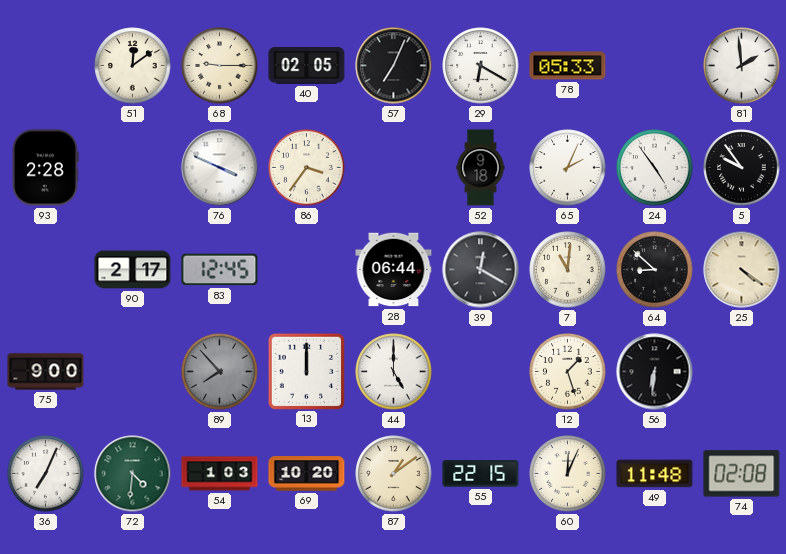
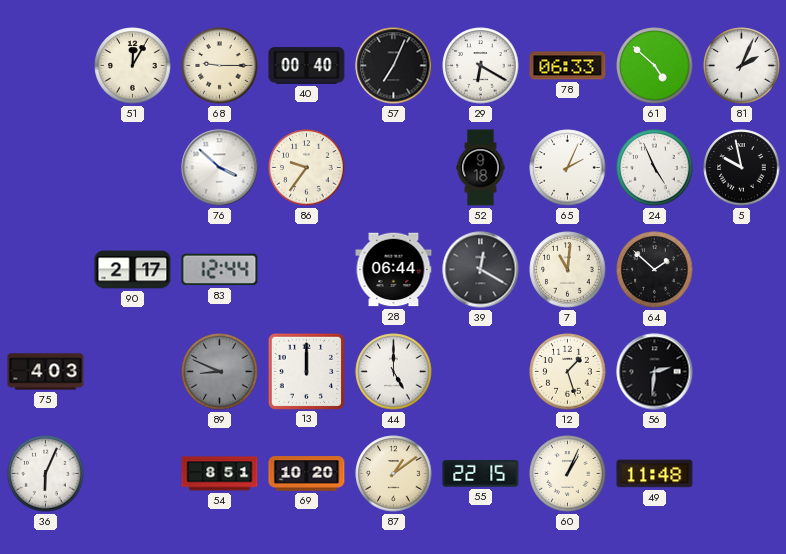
51: 12:09 -> 12:05
40: 02:05 -> 00:40
78: 05:33 -> 06:33
61: none -> 4:52
81: 1:59 -> 2:04
93: 2:28 -> none
76: 3:49 -> 3:52
86: 3:36 -> 9:36
24: 4:54 -> 4:56
5: 9:54 -> 9:58
83: 12:45 -> 12:44
64: 8:52 -> 1:52
25: 4:21 -> none
75: 9:00 -> 4:03
89: 7:53 -> 8:49
56: 6:31 -> 2:31
36: 7:04 -> 6:04
72: 4:31 -> none
54: 1:03 -> 8:51
60: 12:04 -> 1:04
74: 02:08 -> none
